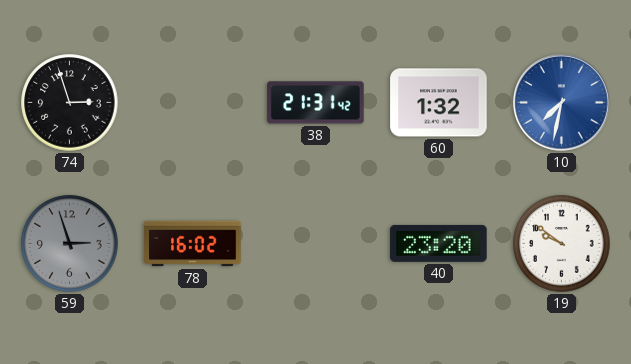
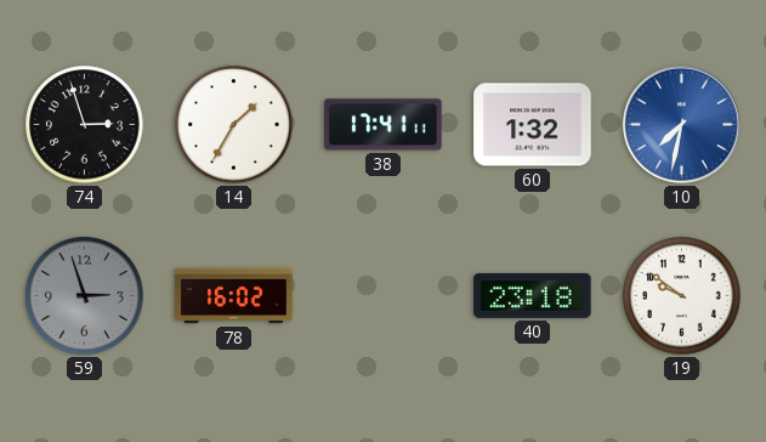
14: none -> 1:35
38: 21:31 -> 17:41
40: 23:20 -> 23:18
